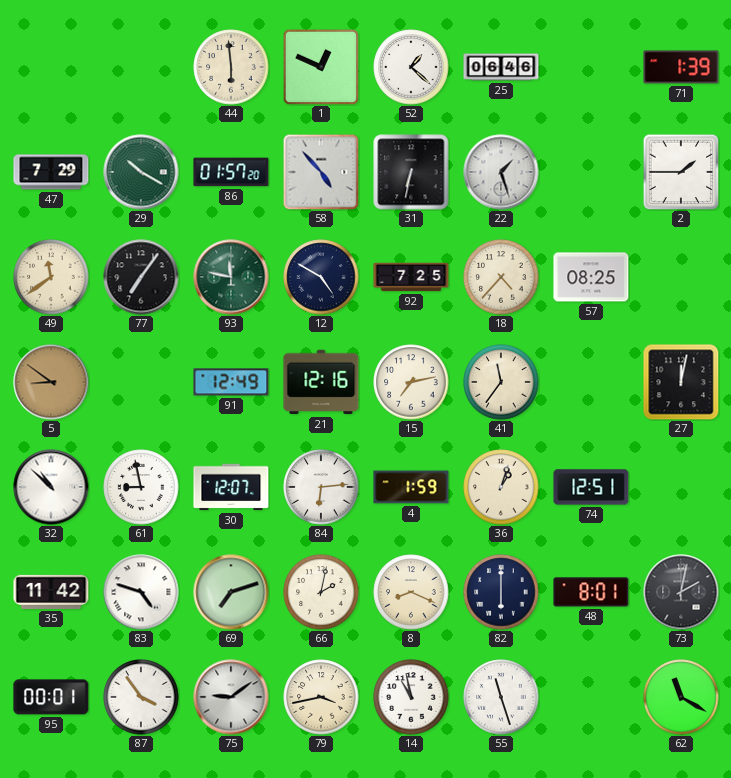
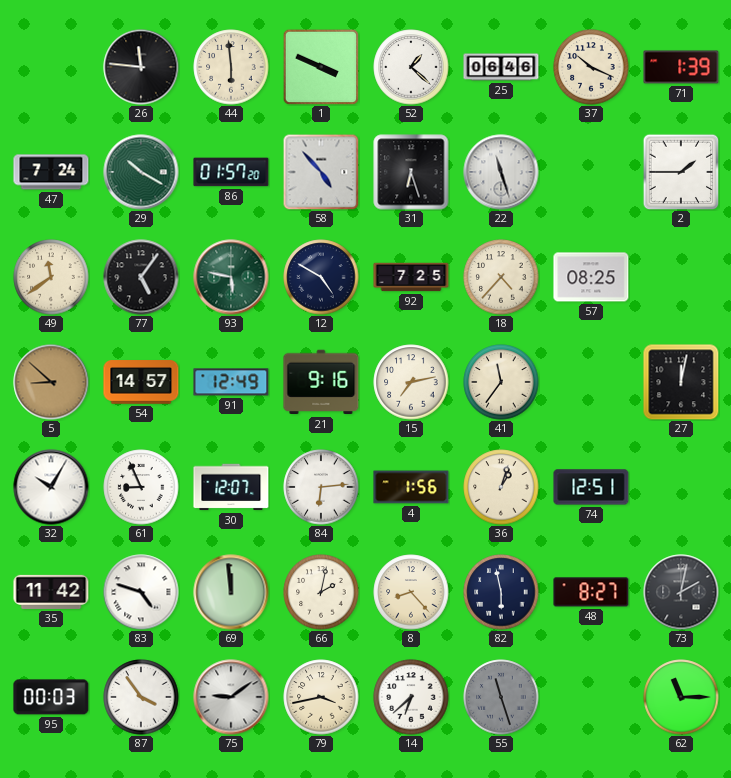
26: none -> 11:46
1: 12:49 -> 3:49
37: none -> 10:19
47: 7:29 -> 7:24
31: 6:32 -> 6:27
22: 1:27 -> 11:27
77: 7:06 -> 5:06
93: 11:47 -> 5:47
5: 8:51 -> 8:52
54: none -> 14:57
21: 12:16 -> 9:16
32: 10:52 -> 10:05
61: 8:58 -> 8:56
4: 1:59 -> 1:56
69: 7:12 -> 11:59
8: 8:19 -> 8:23
82: 6:00 -> 5:58
48: 8:01 -> 8:27
95: 00:01 -> 00:03
14: 10:58 -> 6:38
55 dial: white -> grey
62: 11:20 -> 11:15
